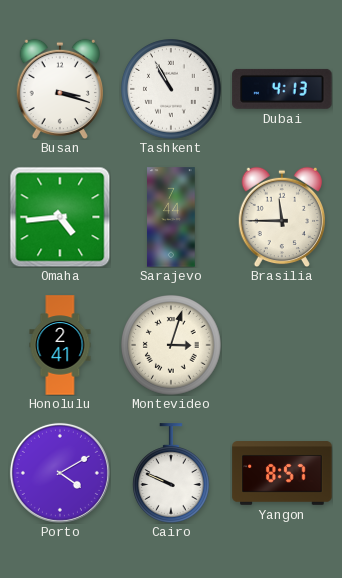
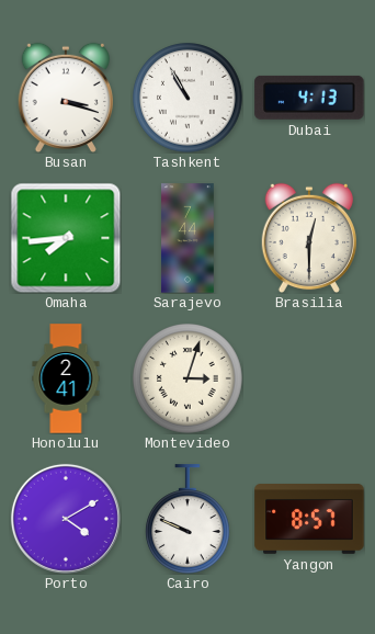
Omaha: 4:44 -> 7:44
Brasilia: 11:45 -> 12:30
